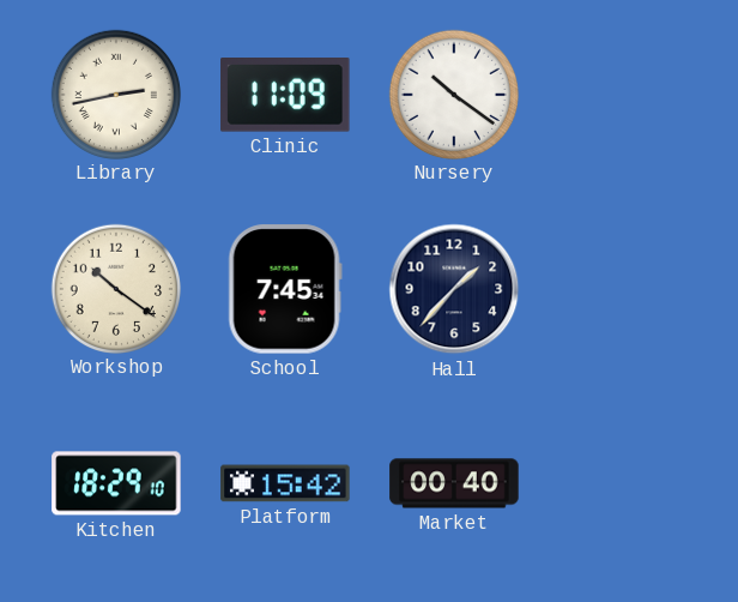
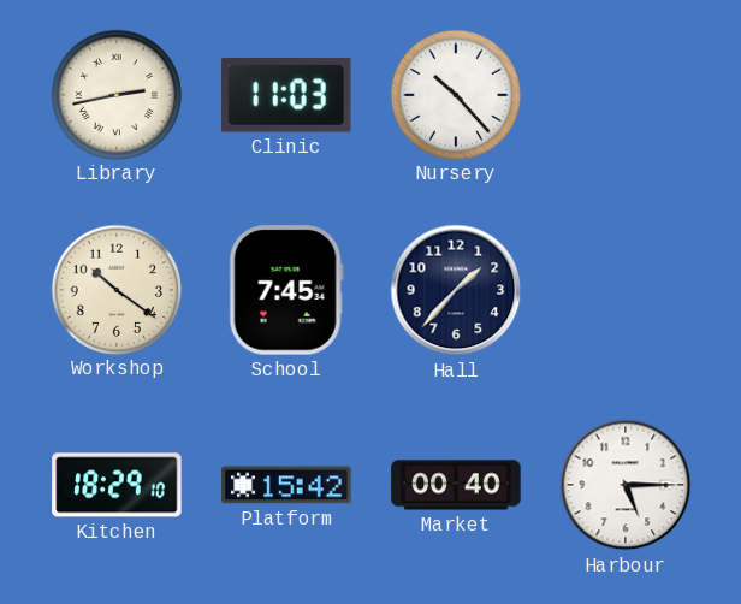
Clinic: 11:09 -> 11:03
Nursery: 10:21 -> 10:23
Harbour: none -> 5:15
